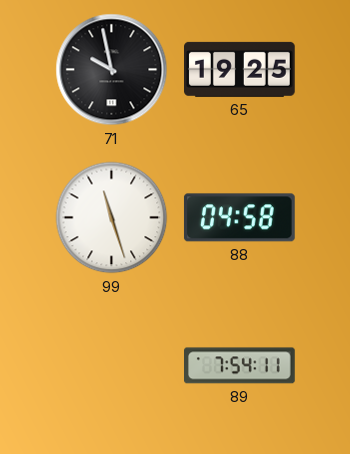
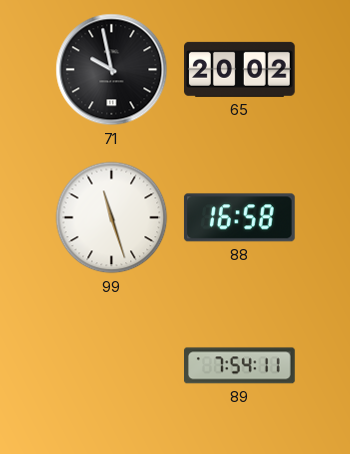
65: 19:25 -> 20:02
88: 04:58 -> 16:58
